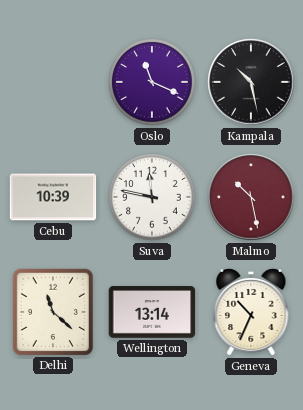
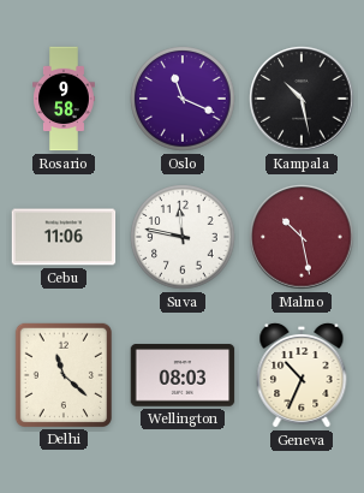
Rosario: none -> 9:58
Cebu: 10:39 -> 11:06
Wellington: 13:14 -> 08:03
